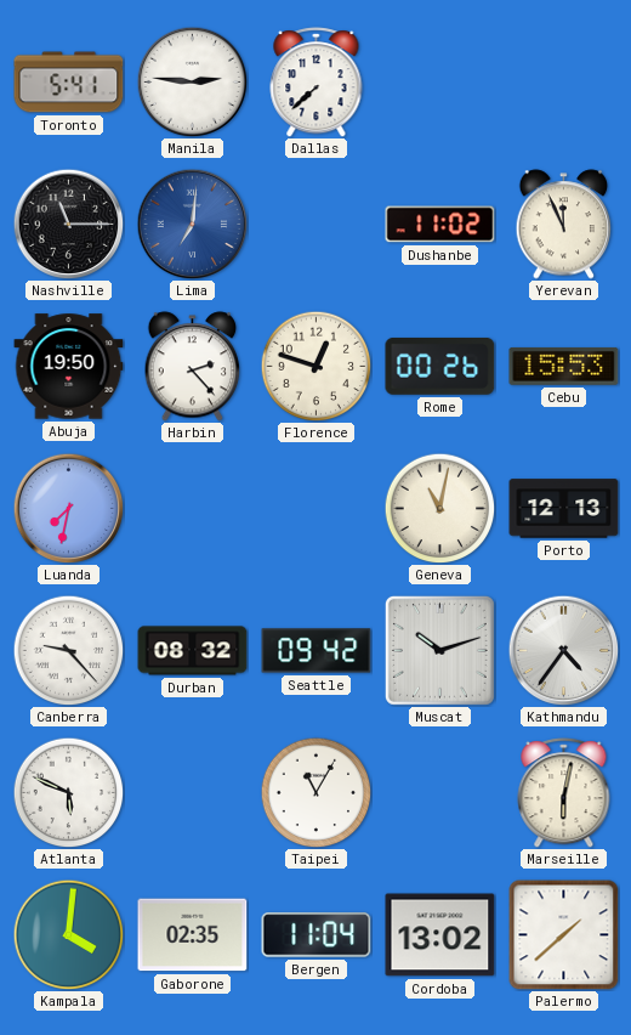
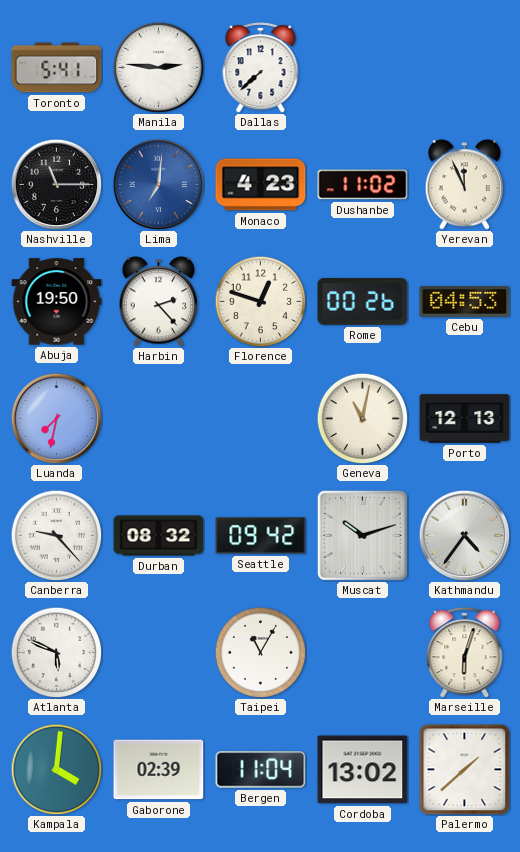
Monaco: none -> 4:23
Cebu: 15:53 -> 04:53
Marseille: 6:02 -> 6:03
Gaborone: 02:35 -> 02:39
